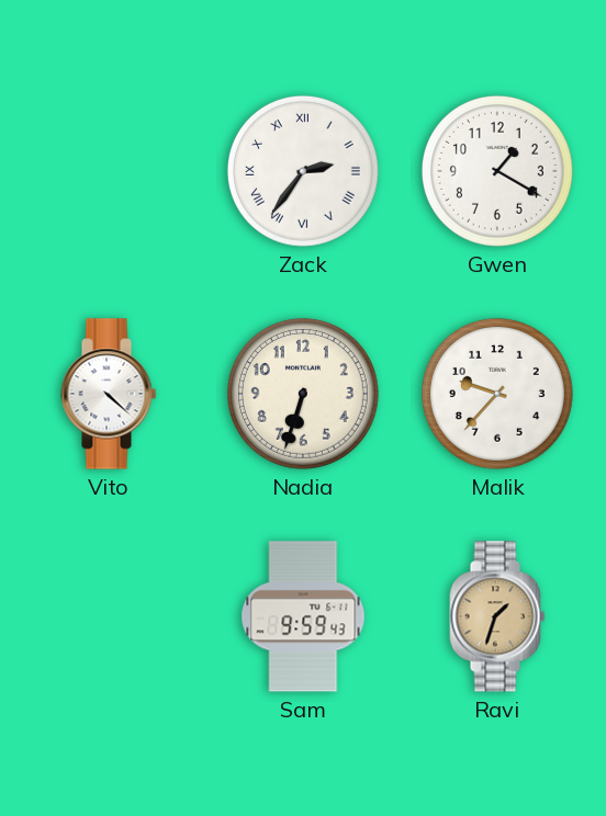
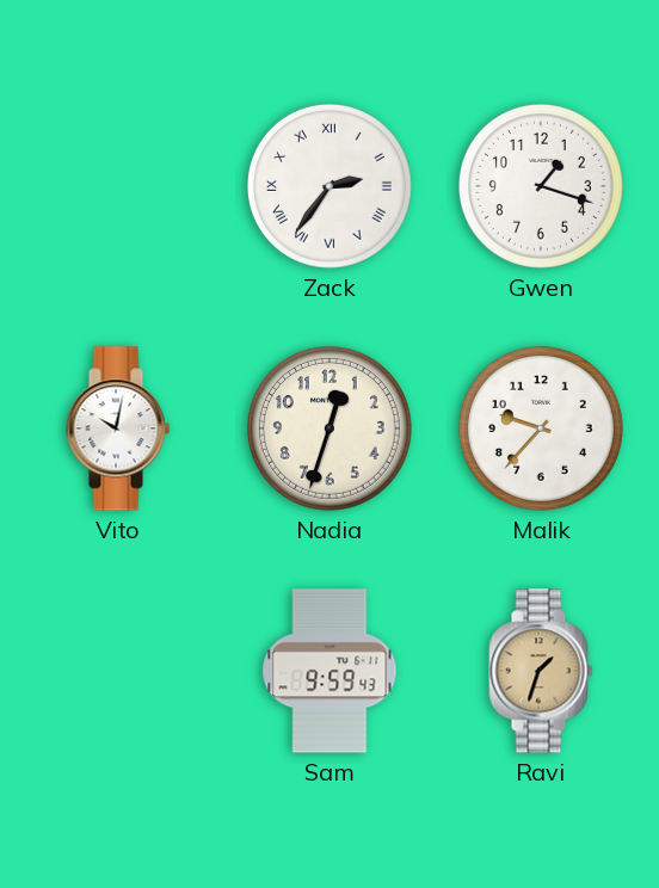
Gwen: 1:20 -> 1:18
Vito: 4:22 -> 10:02
Nadia: 6:33 -> 12:33
